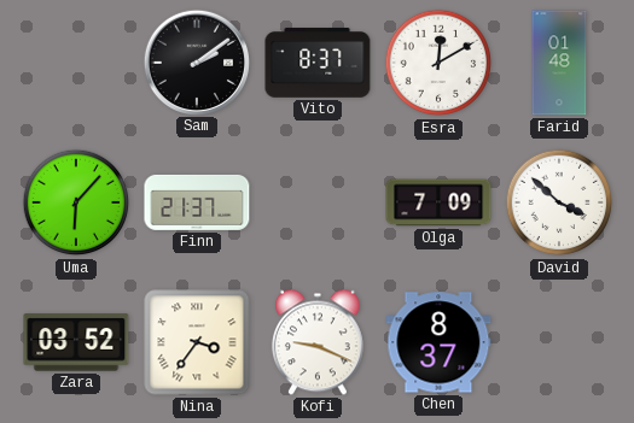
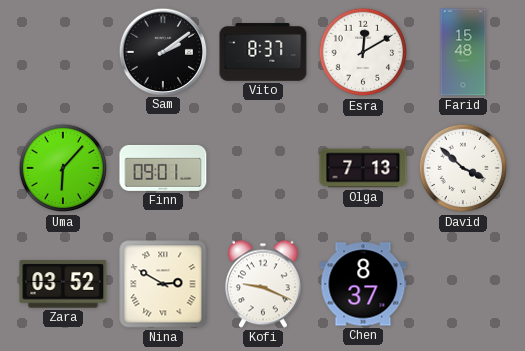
Farid: 01:48 -> 15:48
Finn: 21:37 -> 09:01
Olga: 7:09 -> 7:13
Nina: 3:36 -> 2:50
